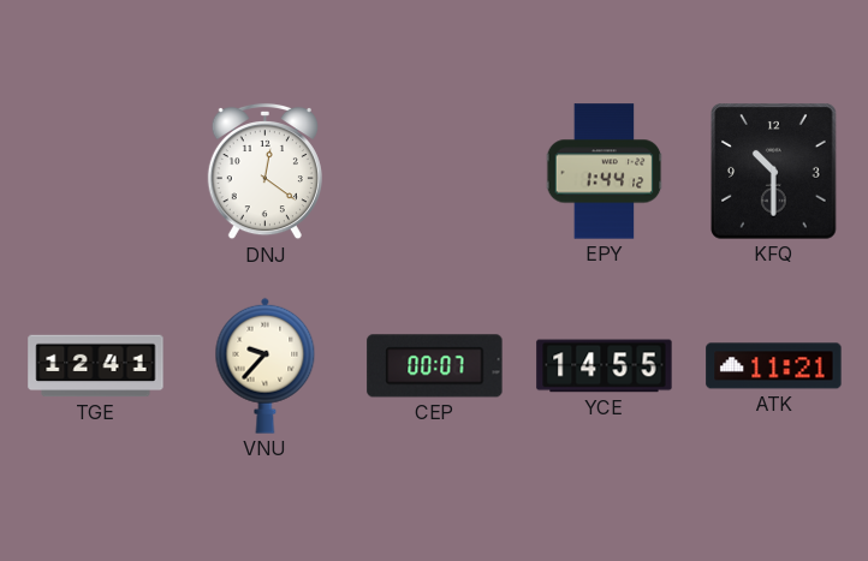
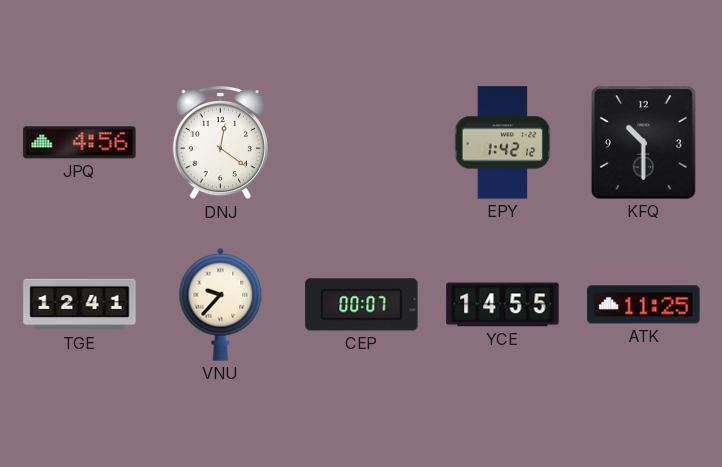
JPQ: none -> 4:56
EPY: 1:44 -> 1:42
ATK: 11:21 -> 11:25
